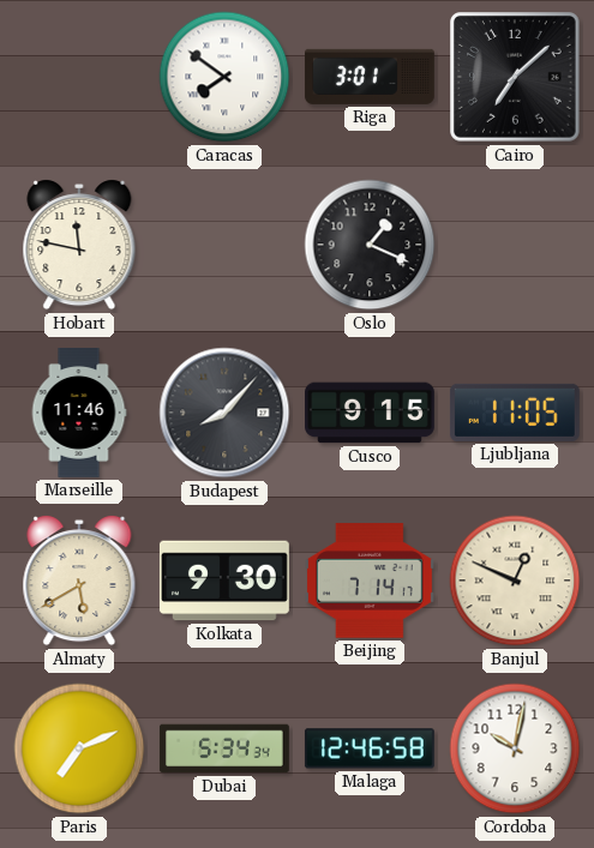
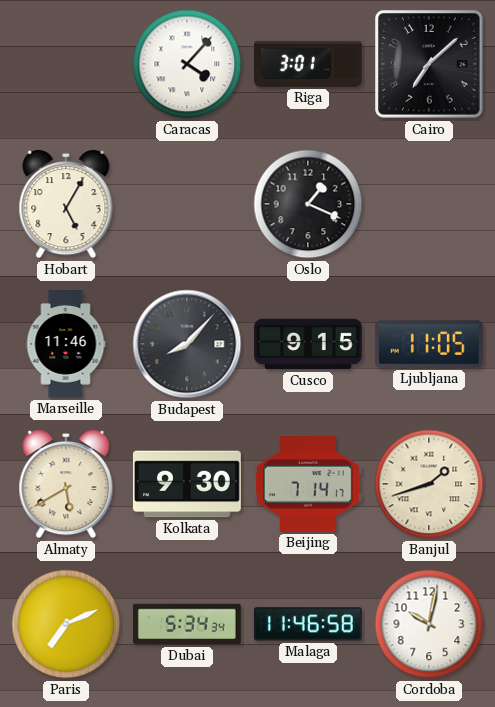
Caracas: 7:51 -> 4:07
Hobart: 11:47 -> 5:05
Banjul: 12:49 -> 1:42
Malaga: 12:46 -> 11:46
